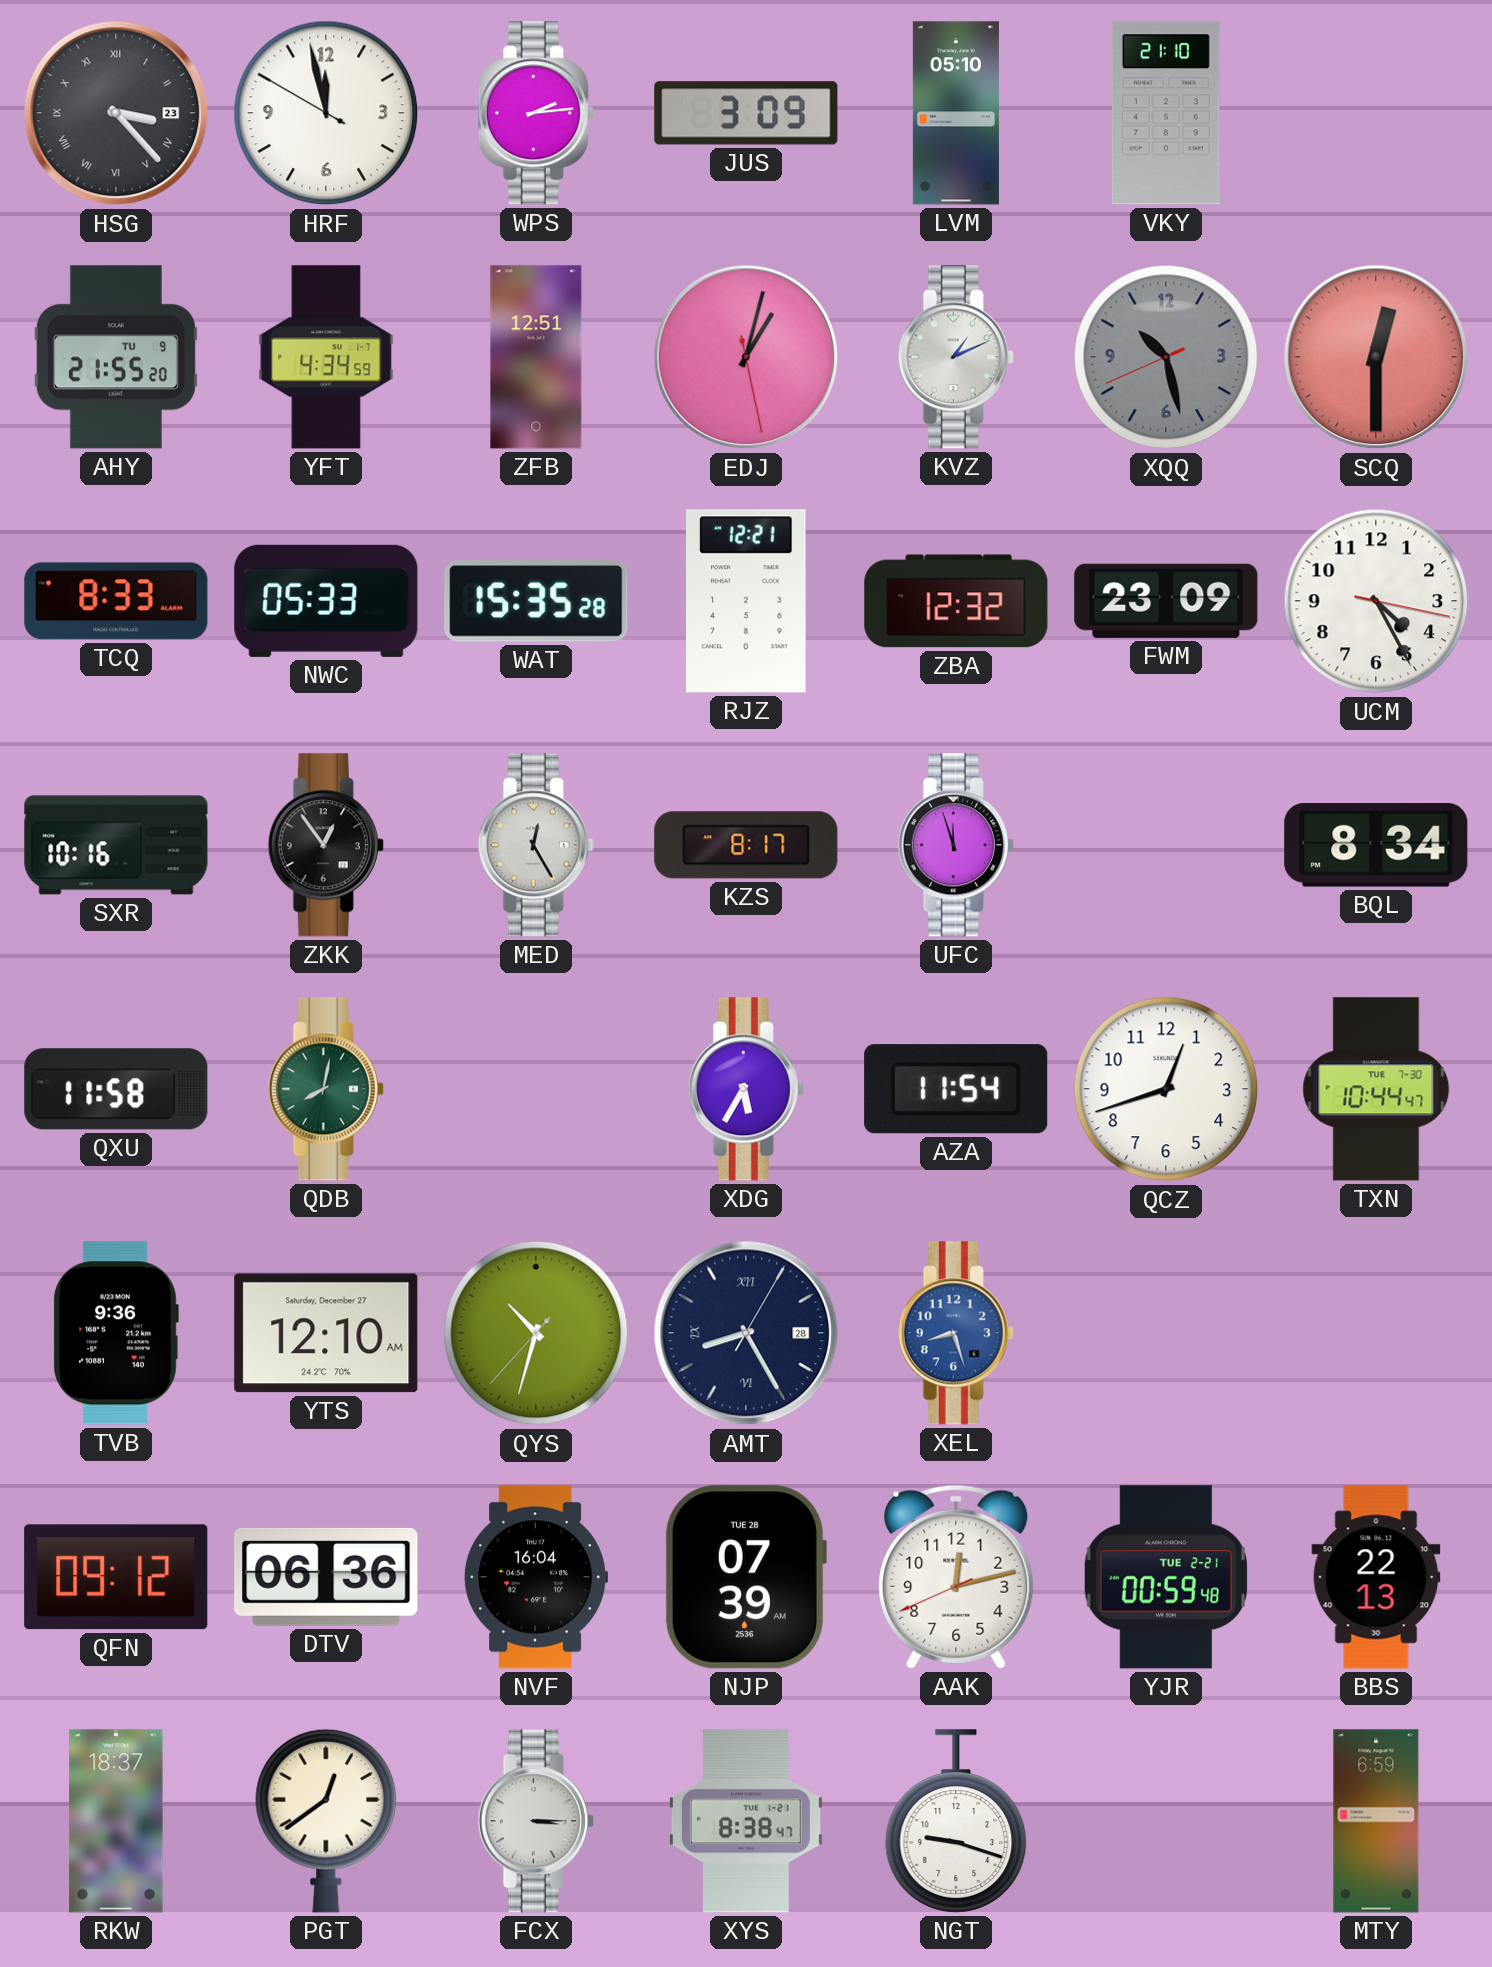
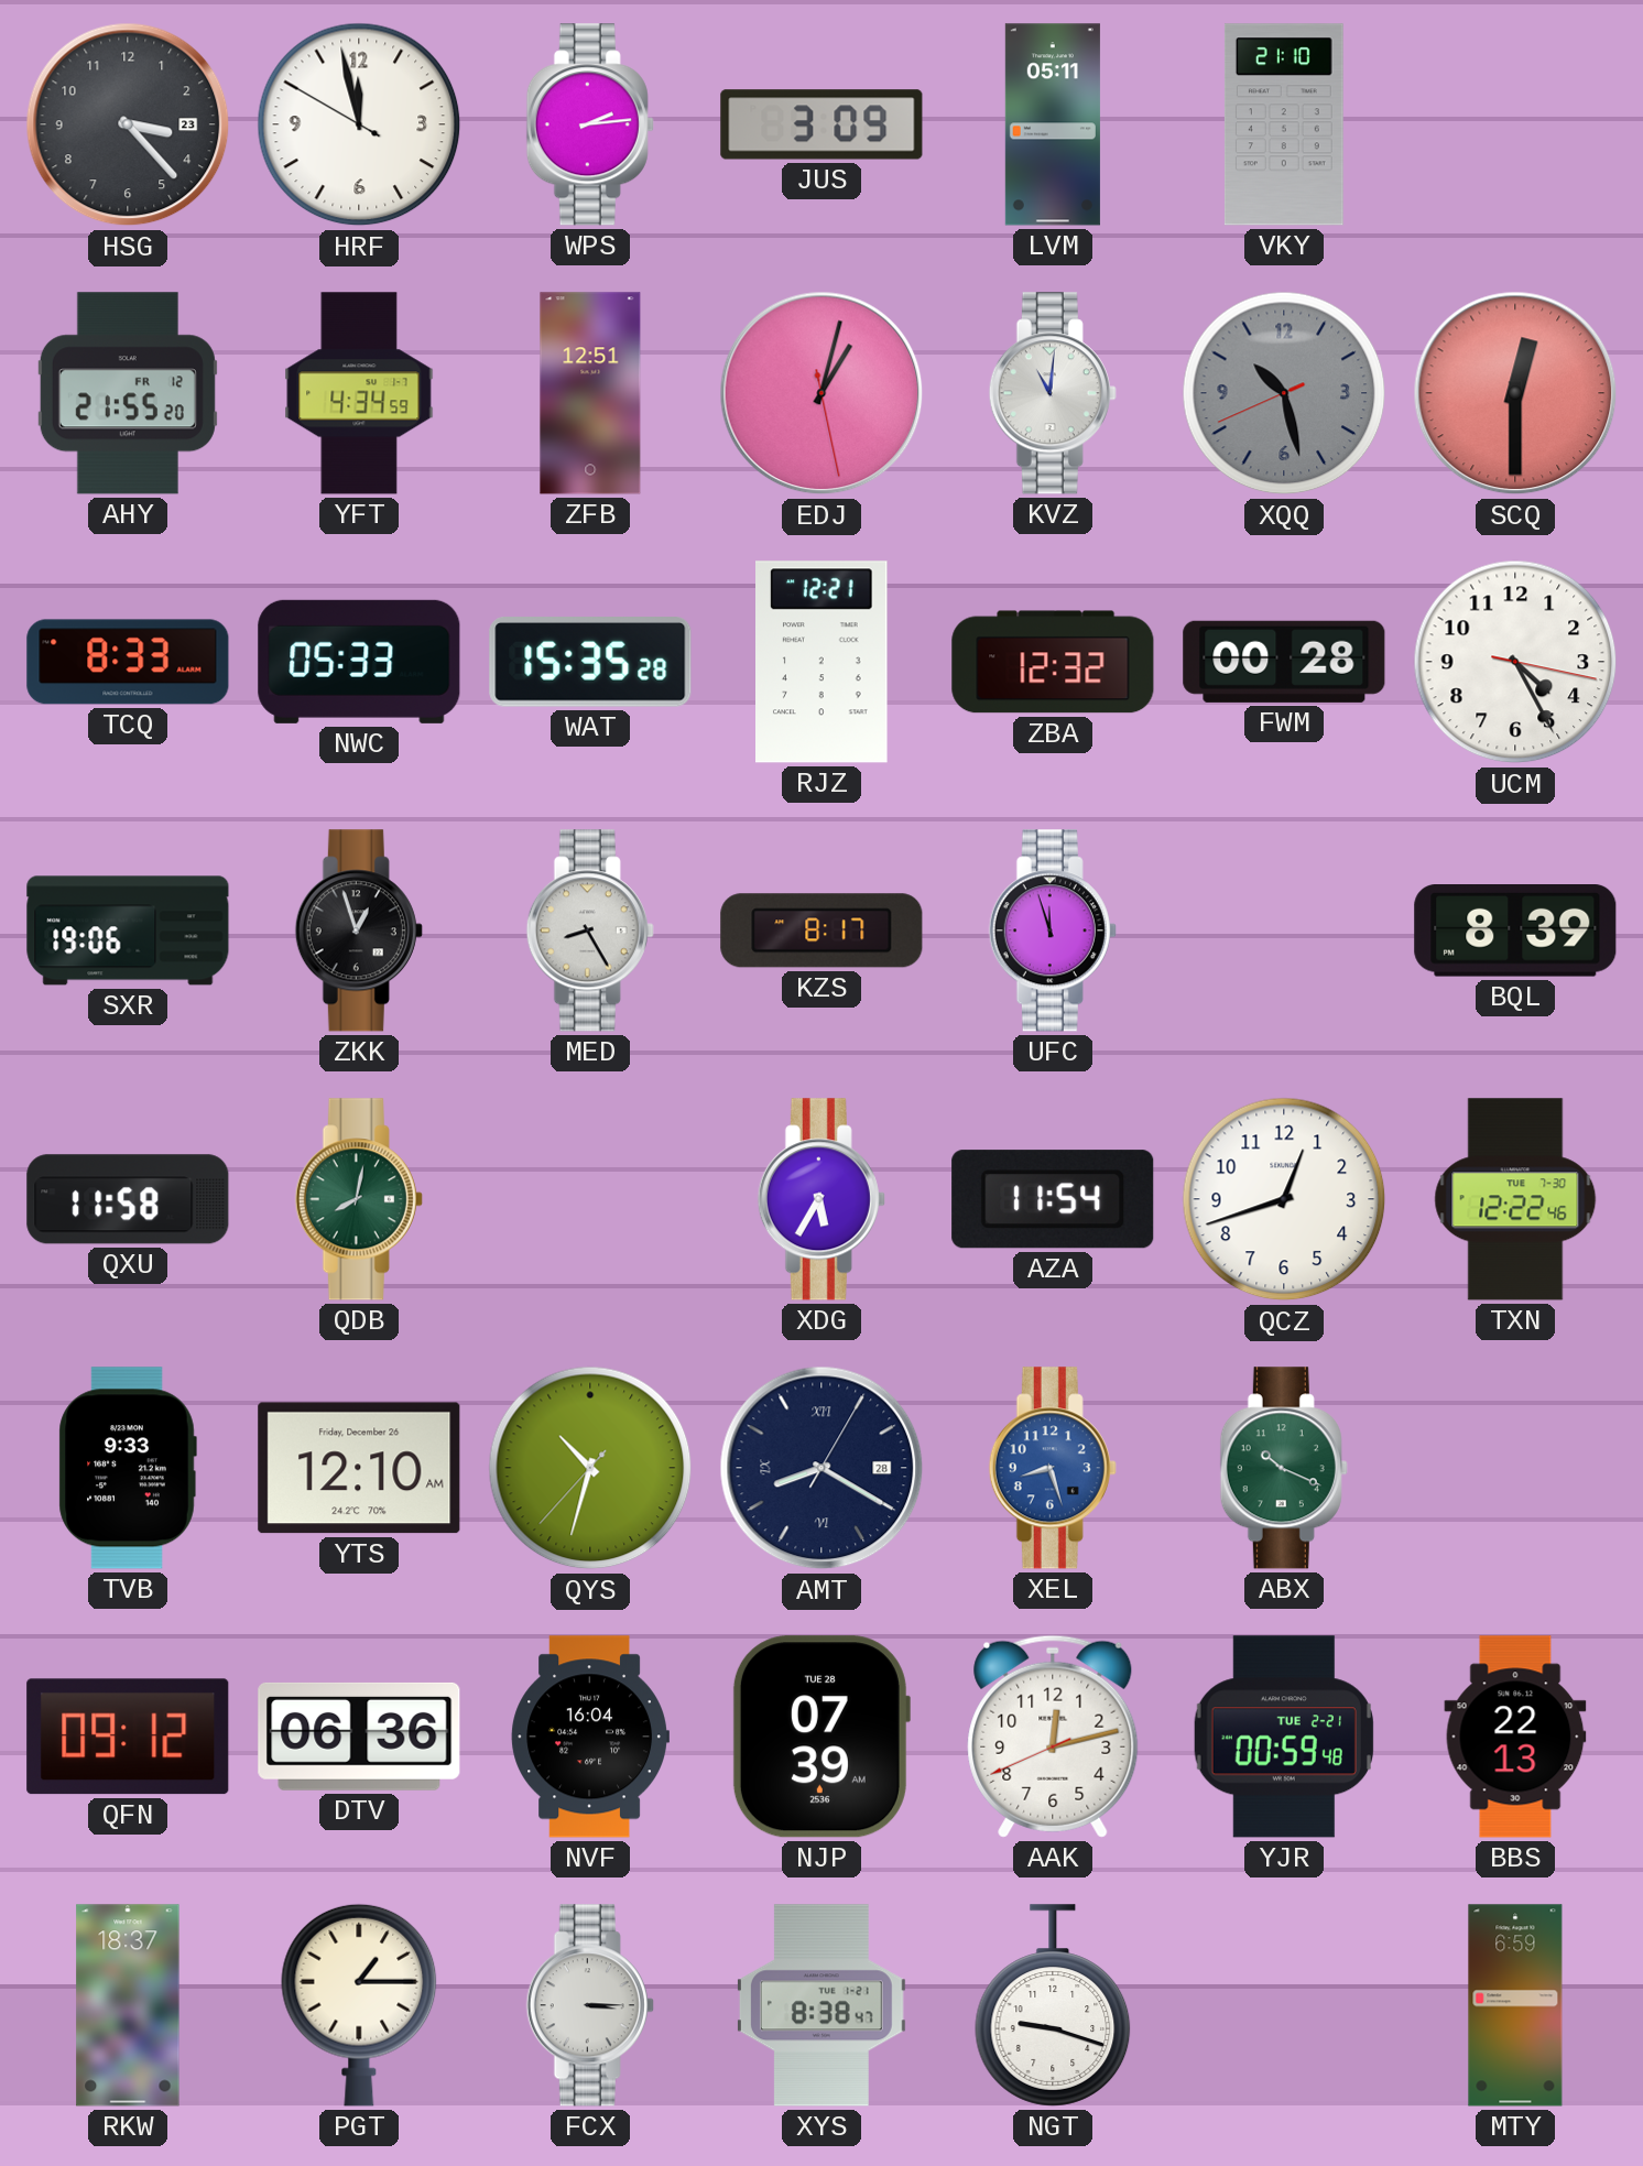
HSG numerals: Roman -> Arabic
LVM: 05:10 -> 05:11
AHY date: TU 9 -> FR 12
KVZ: 1:11 -> 11:01
FWM: 23:09 -> 00:28
SXR: 10:16 -> 19:06
ZKK: 12:54 -> 12:57
MED: 12:25 -> 8:25
BQL: 8:34 -> 8:39
TXN: 10:44 -> 12:22
TVB: 9:36 -> 9:33
YTS date: Saturday, December 27 -> Friday, December 26
AMT: 8:25 -> 8:20
ABX: none -> 10:19
PGT: 12:39 -> 1:15
